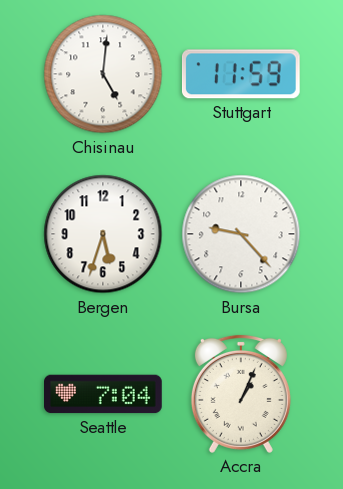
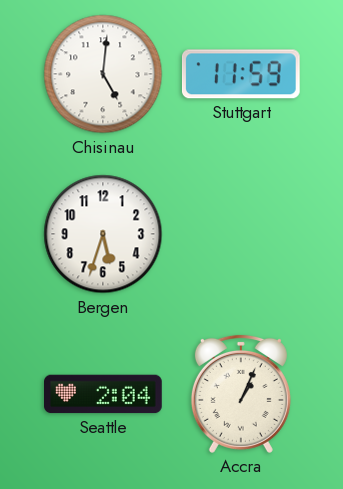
Bursa: 9:23 -> none
Seattle: 7:04 -> 2:04
